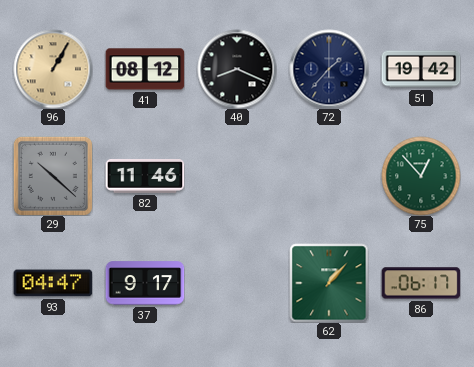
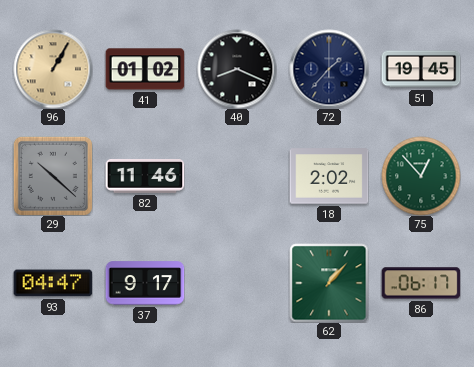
41: 08:12 -> 01:02
51: 19:42 -> 19:45
18: none -> 2:02
